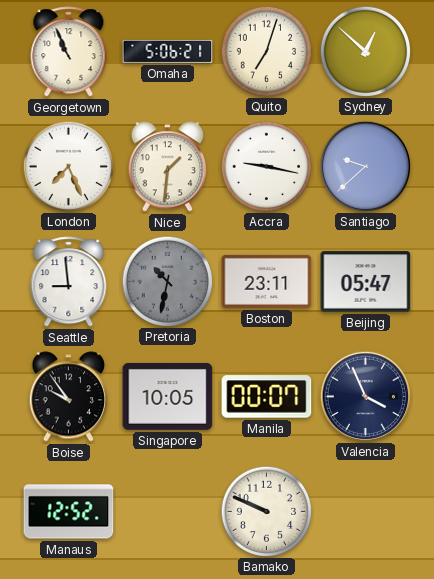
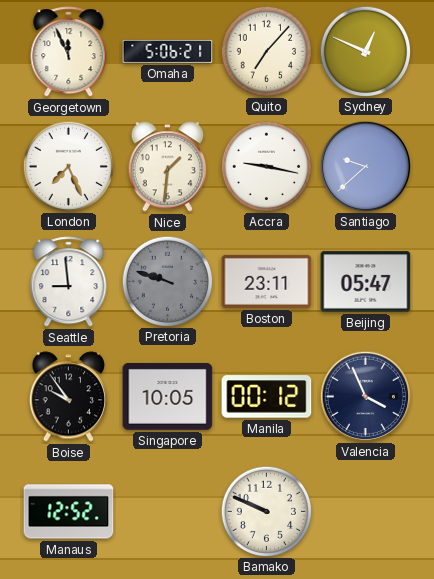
Georgetown: 10:56 -> 11:56
Quito: 7:03 -> 7:07
Sydney: 12:52 -> 12:49
Pretoria: 10:32 -> 9:48
Manila: 00:07 -> 00:12
